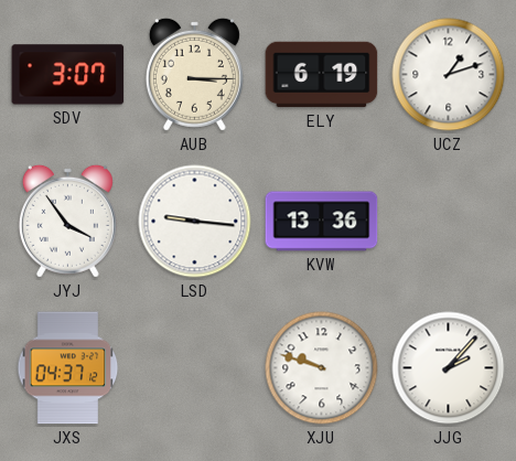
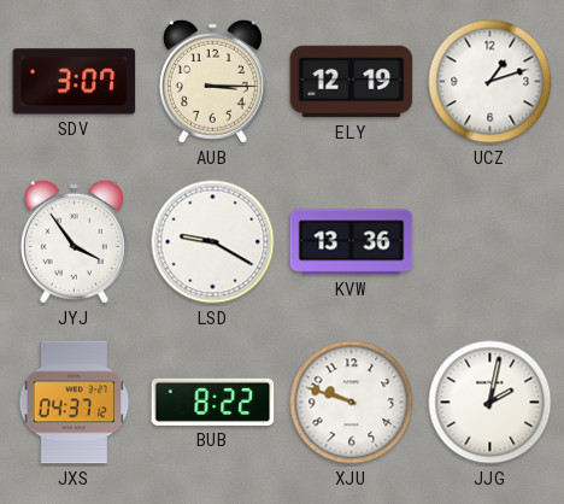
ELY: 6:19 -> 12:19
LSD: 9:16 -> 9:20
BUB: none -> 8:22
JJG: 2:07 -> 2:02
